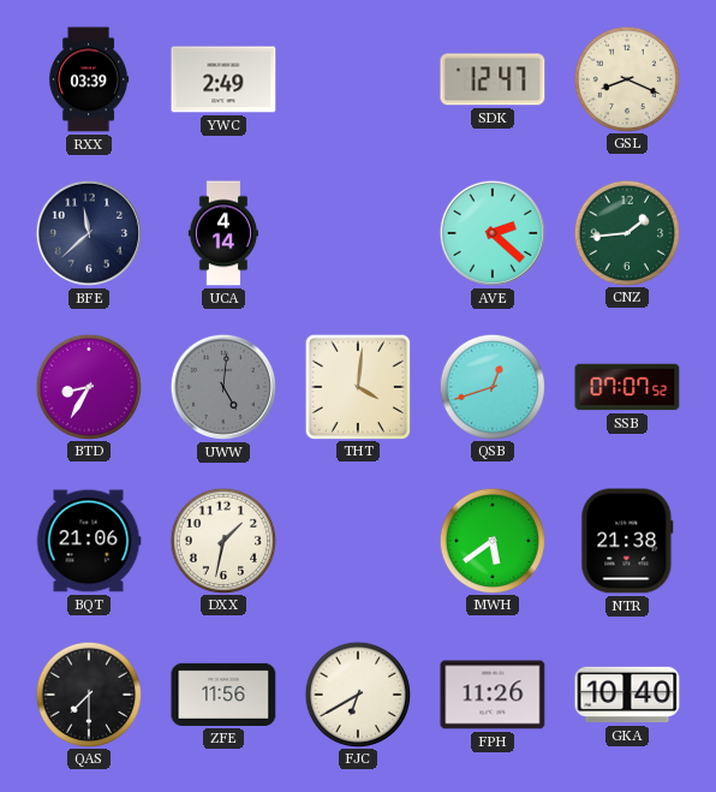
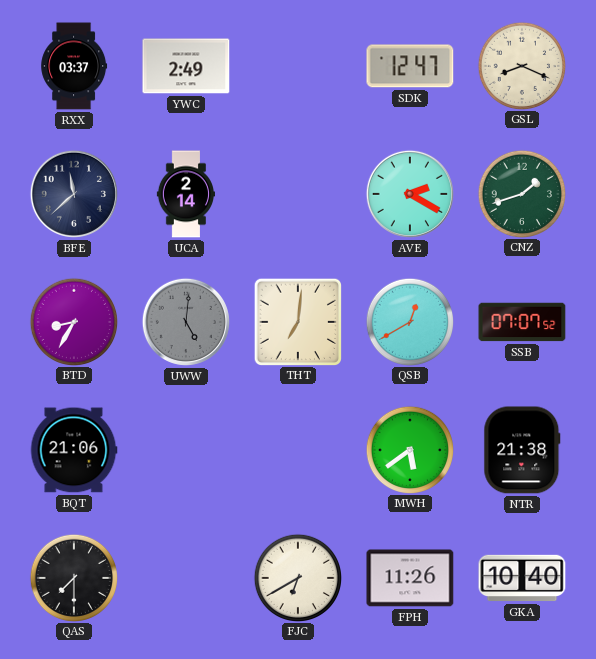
RXX: 03:39 -> 03:37
UCA: 4:14 -> 2:14
AVE: 2:22 -> 2:20
CNZ: 1:44 -> 1:42
THT: 4:01 -> 7:01
QSB: 12:42 -> 12:40
DXX: 1:32 -> none
ZFE: 11:56 -> none
